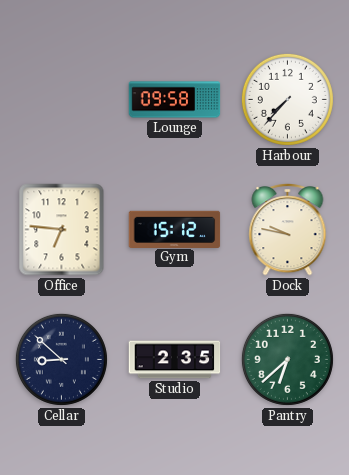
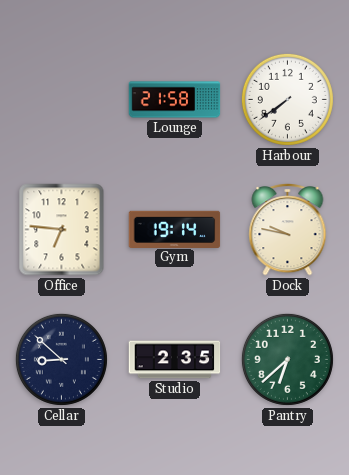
Lounge: 09:58 -> 21:58
Harbour: 7:37 -> 7:39
Gym: 15:12 -> 19:14
